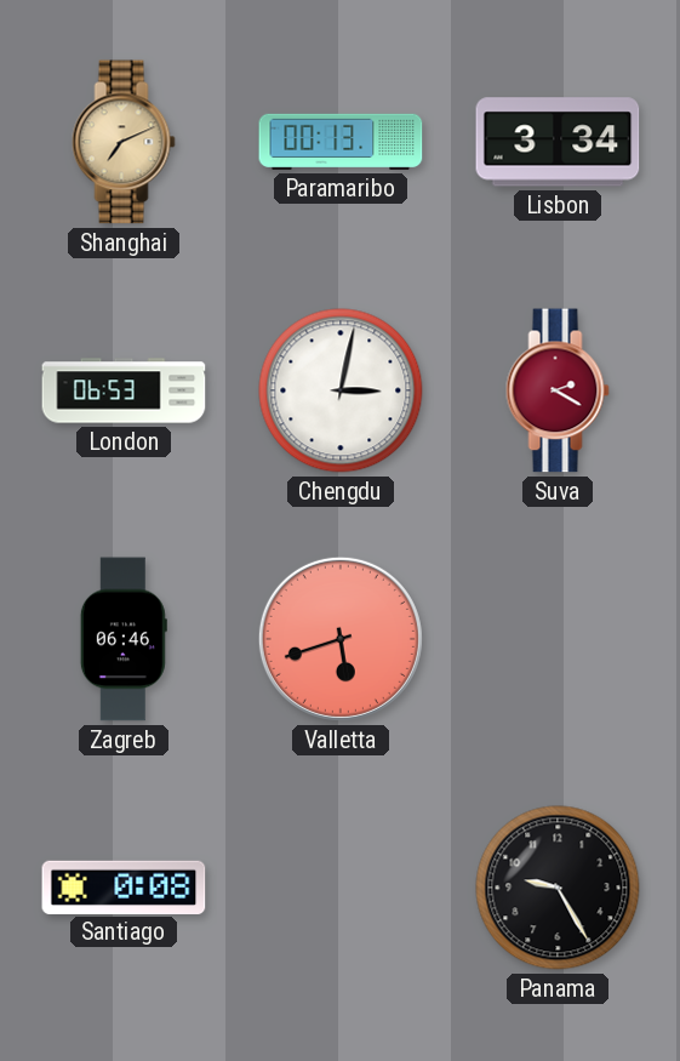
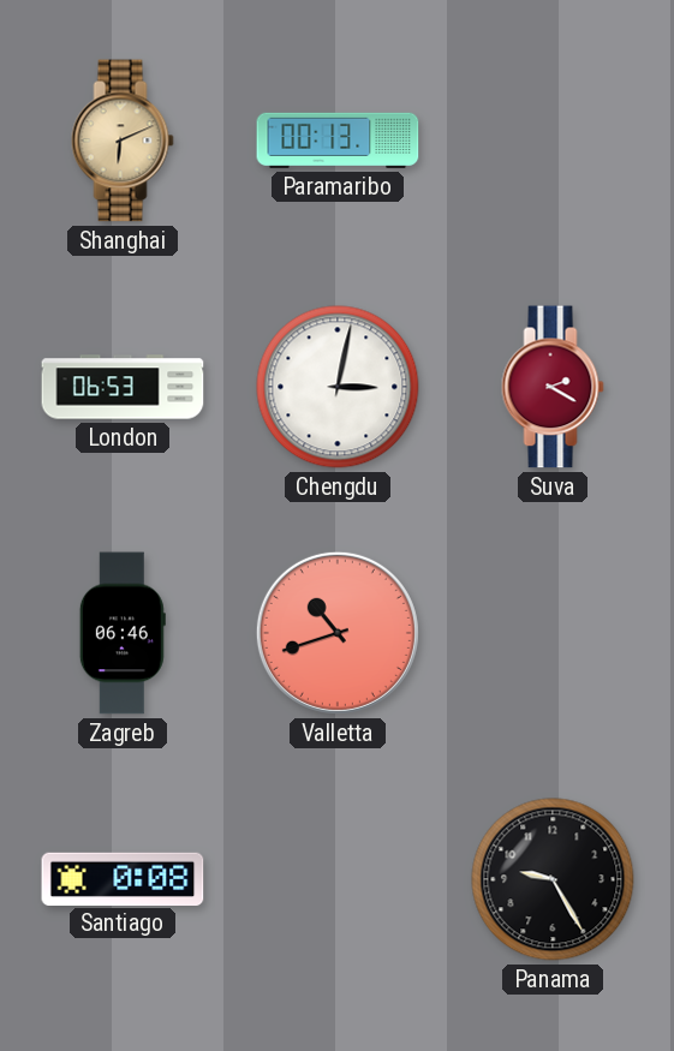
Shanghai: 7:11 -> 6:11
Lisbon: 3:34 -> none
Valletta: 5:42 -> 10:42
